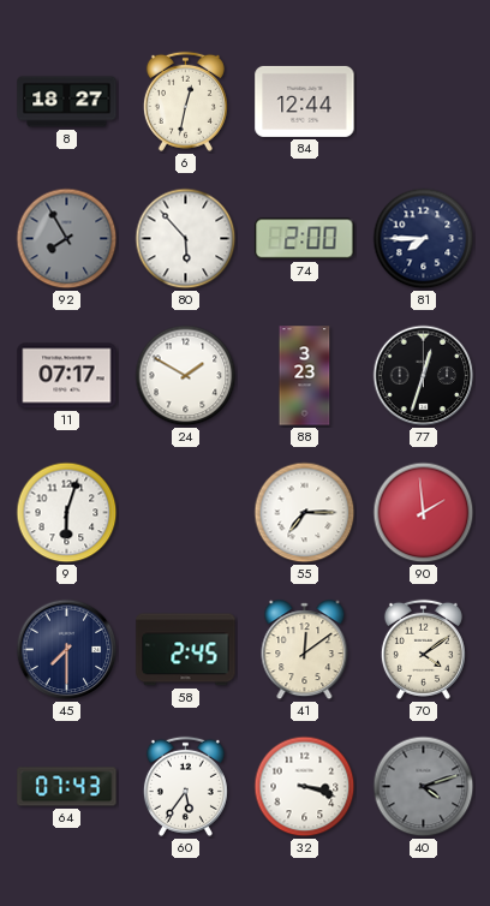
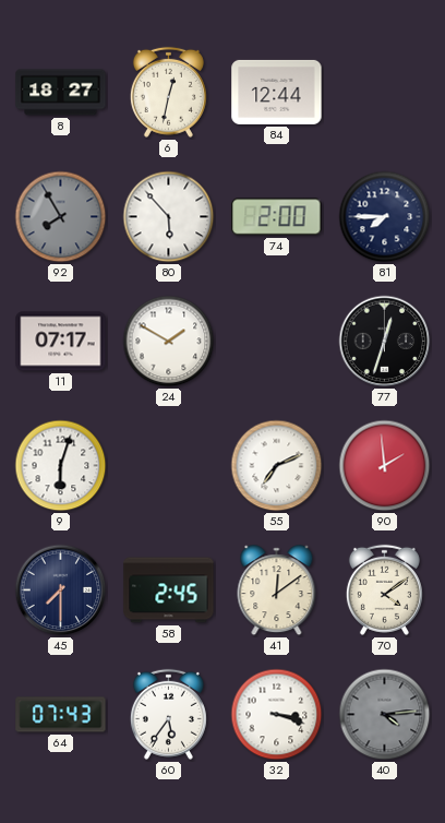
88: 3:23 -> none
55: 7:15 -> 7:11
40: 4:12 -> 4:14
